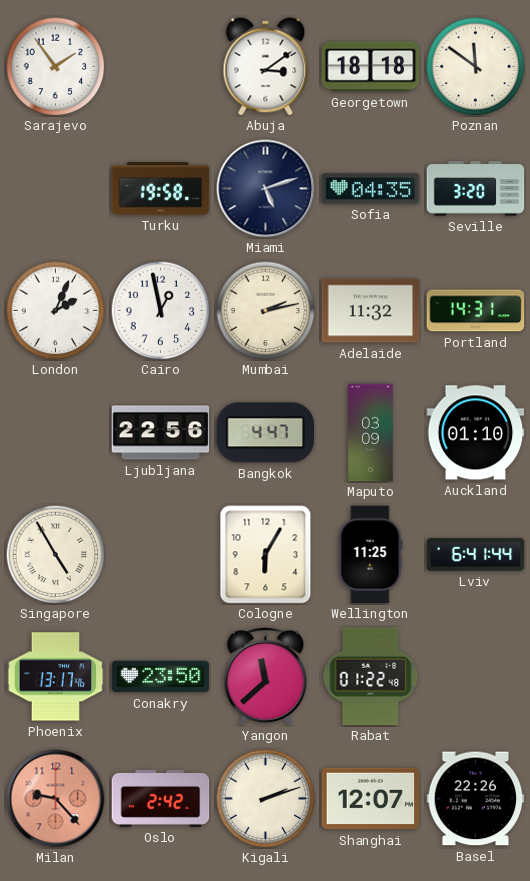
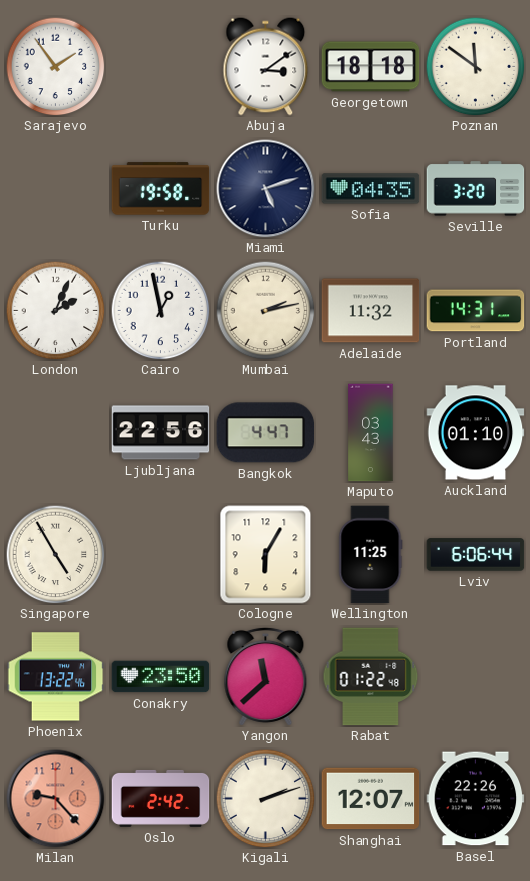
Maputo: 03:09 -> 03:43
Lviv: 6:41 -> 6:06
Phoenix: 13:17 -> 13:22
